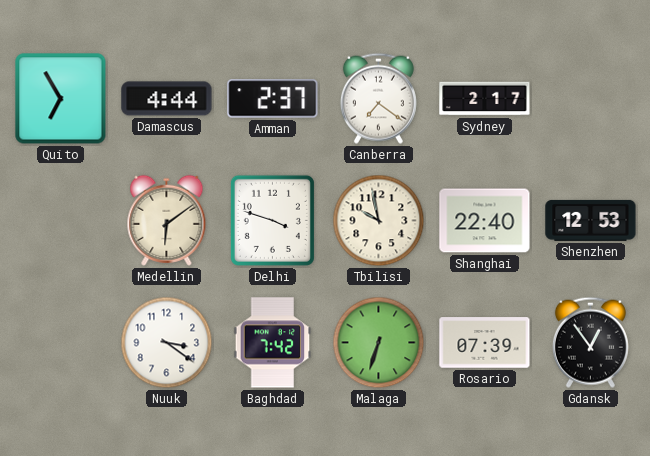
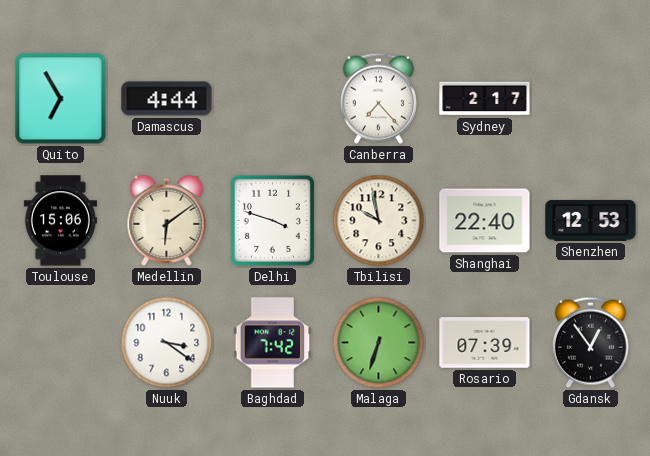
Amman: 2:37 -> none
Canberra: 7:21 -> 7:23
Toulouse: none -> 15:06
